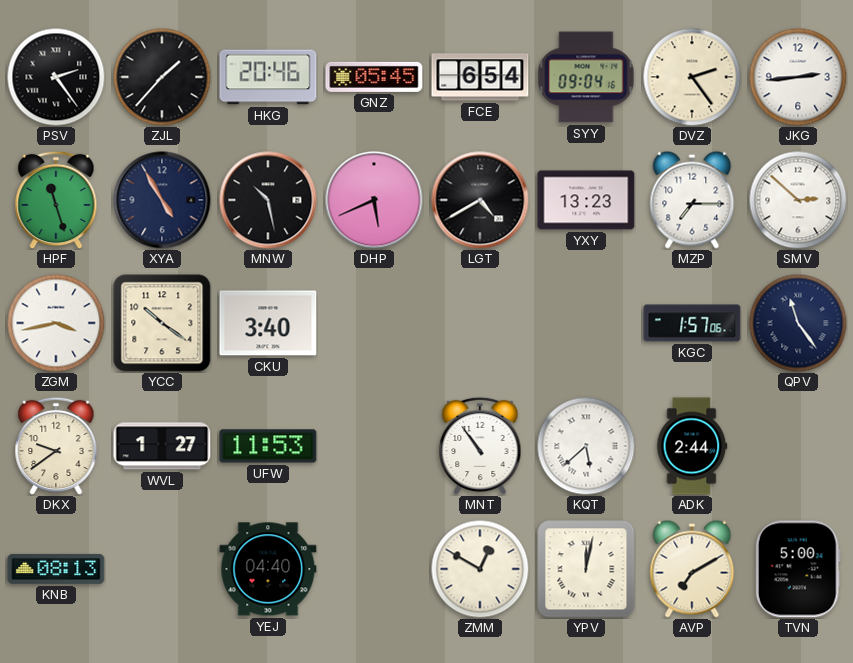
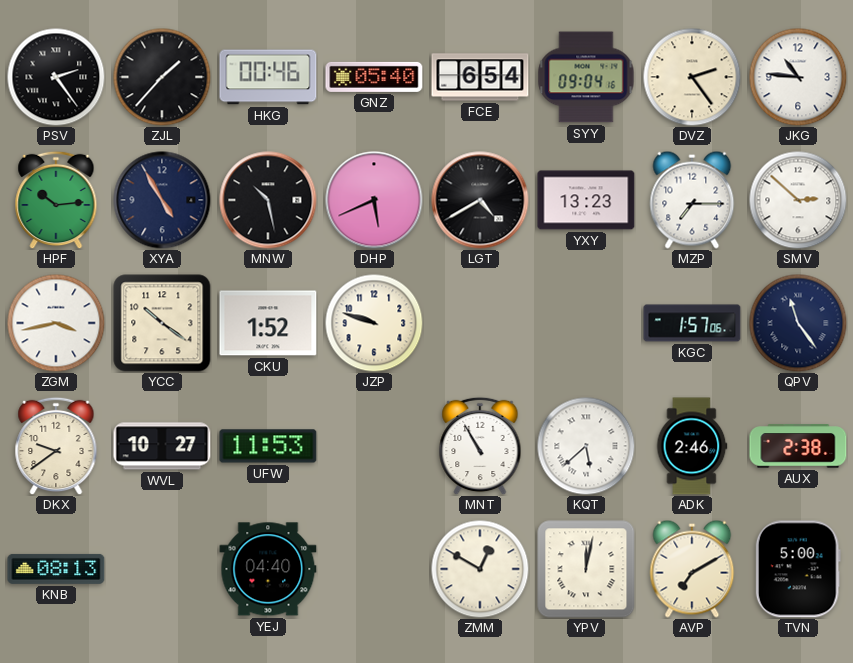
HKG: 20:46 -> 00:46
GNZ: 05:45 -> 05:40
JKG: 2:44 -> 10:46
HPF: 11:27 -> 10:14
CKU: 3:40 -> 1:52
JZP: none -> 9:48
WVL: 1:27 -> 10:27
MNT: 10:54 -> 10:55
ADK: 2:44 -> 2:46
AUX: none -> 2:38
